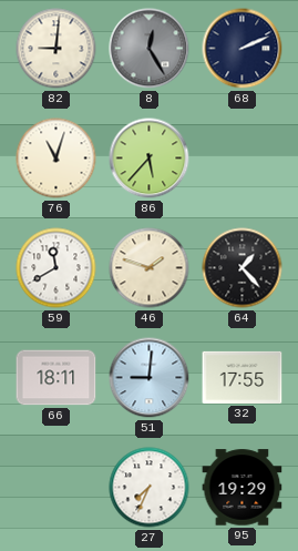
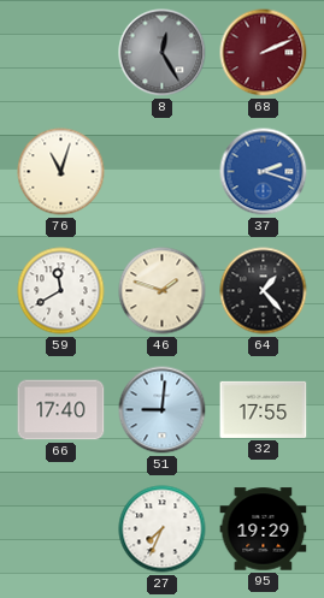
82: 9:01 -> none
68 dial: navy -> burgundy
86: 5:37 -> none
37: none -> 2:18
66: 18:11 -> 17:40
